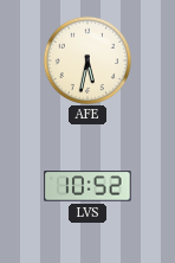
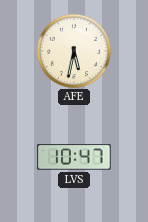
LVS: 10:52 -> 10:47
